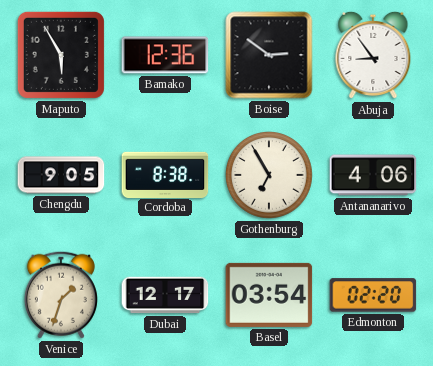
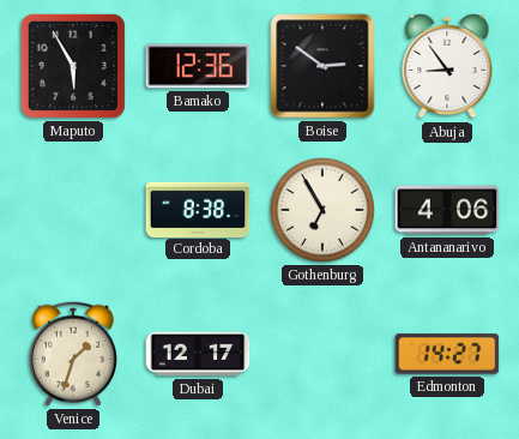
Chengdu: 9:05 -> none
Basel: 03:54 -> none
Edmonton: 02:20 -> 14:27
